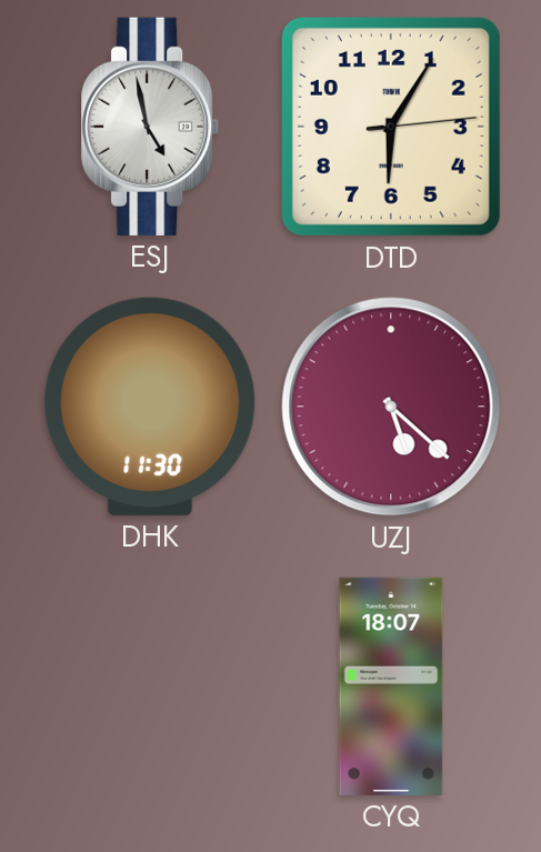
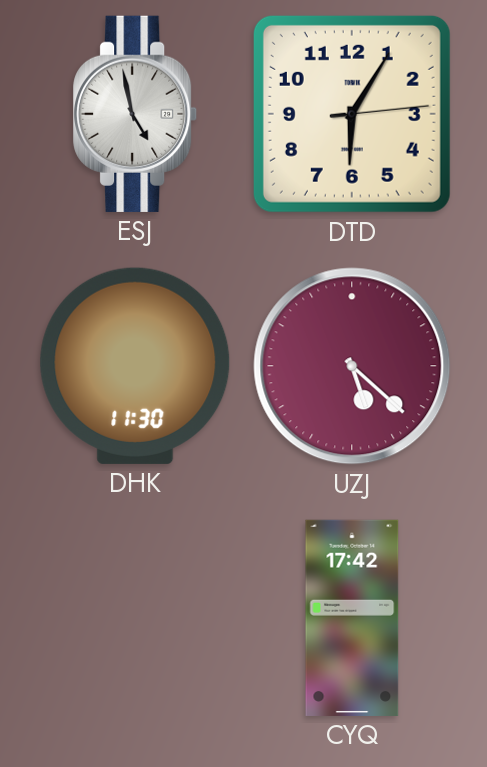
CYQ: 18:07 -> 17:42
